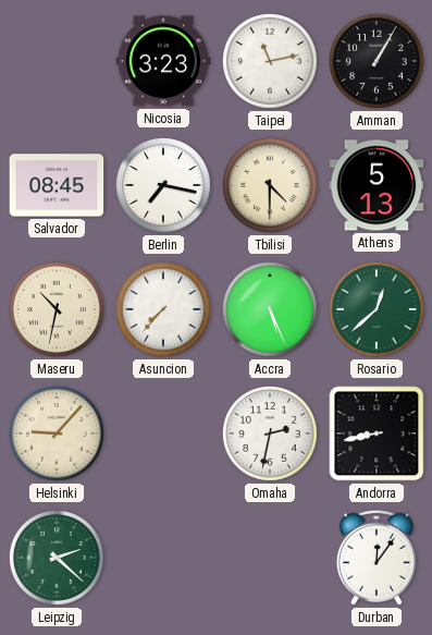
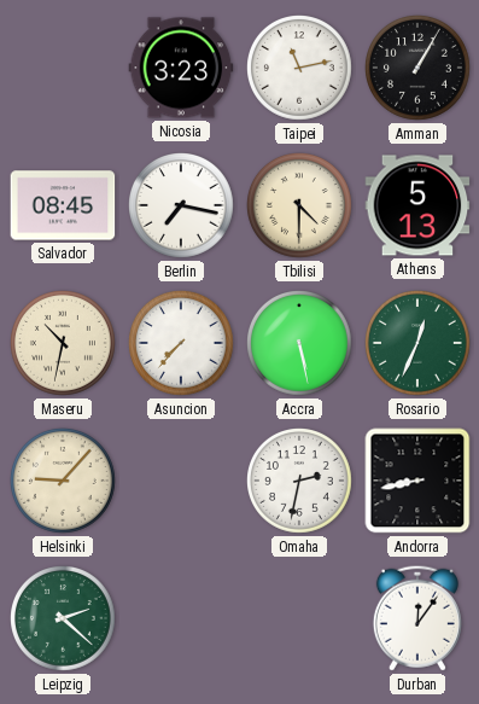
Accra: 5:26 -> 5:28
Rosario: 12:38 -> 12:34
